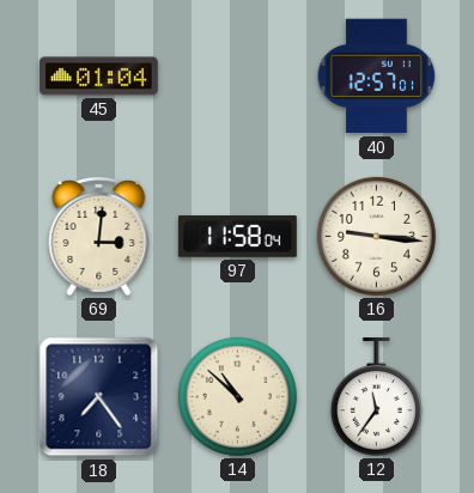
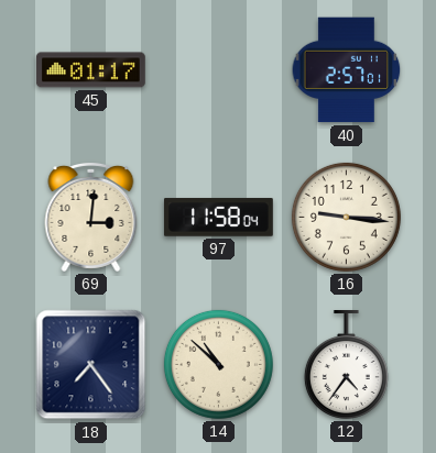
45: 01:04 -> 01:17
40: 12:57 -> 2:57
12: 11:36 -> 4:36
